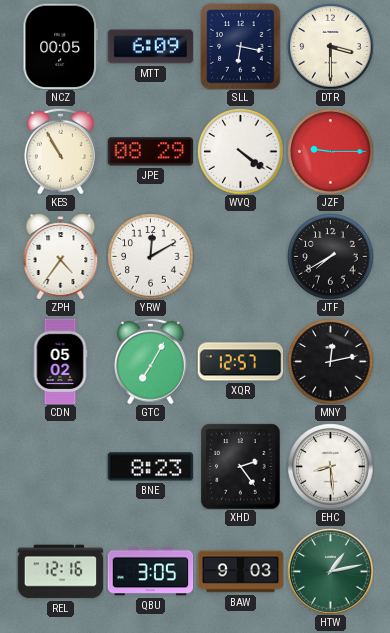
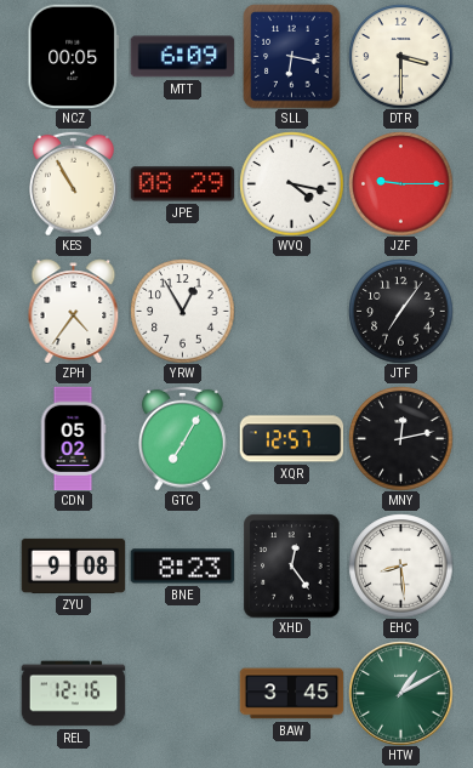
WVQ: 4:21 -> 4:17
YRW: 12:10 -> 12:55
JTF: 7:40 -> 7:06
ZYU: none -> 9:08
XHD: 2:24 -> 12:24
QBU: 3:05 -> none
BAW: 9:03 -> 3:45
HTW: 1:13 -> 1:10
